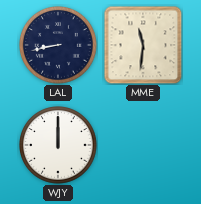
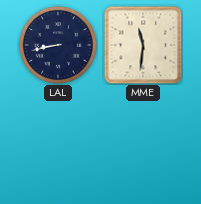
WJY: 12:00 -> none
